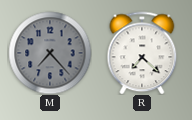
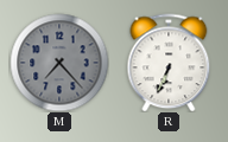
R: 7:22 -> 6:34
